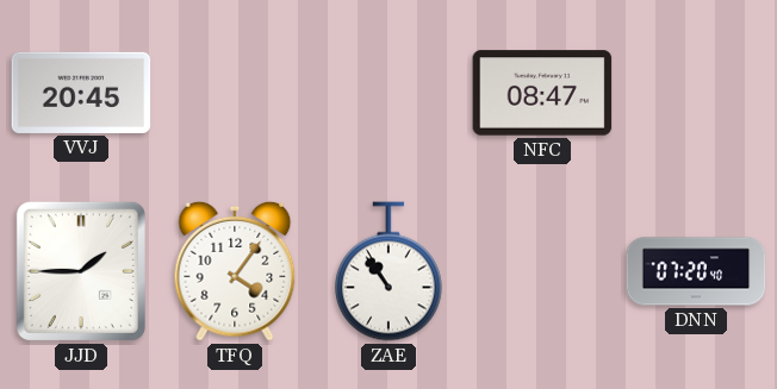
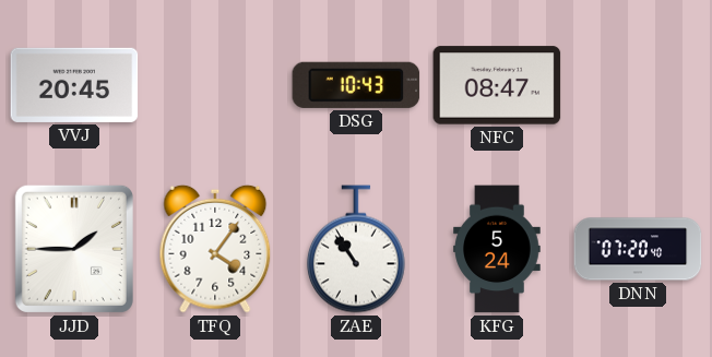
DSG: none -> 10:43
KFG: none -> 5:24
